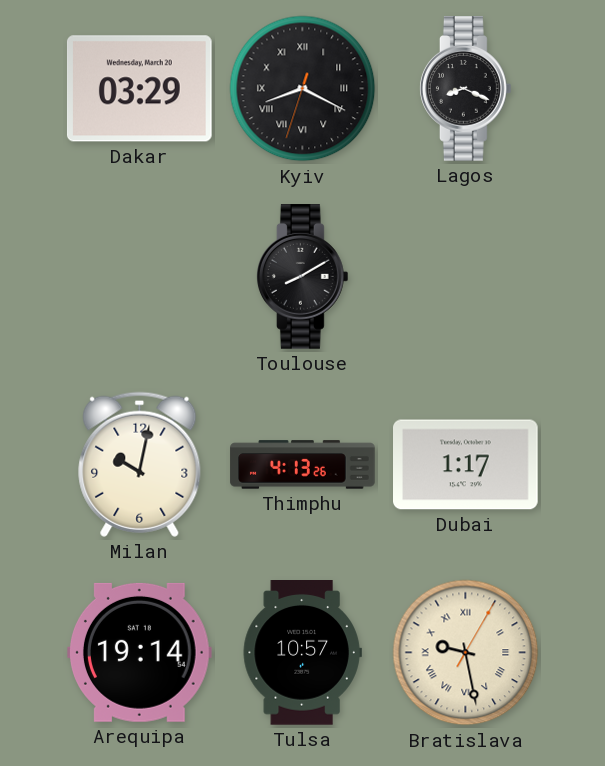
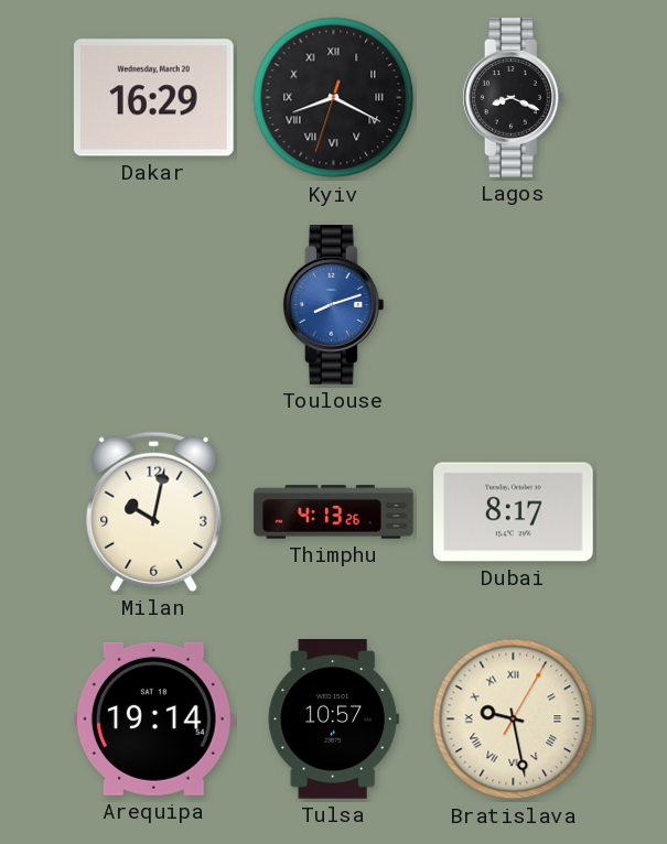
Dakar: 03:29 -> 16:29
Toulouse: 8:10 -> 8:12
Toulouse dial: black -> blue
Dubai: 1:17 -> 8:17
